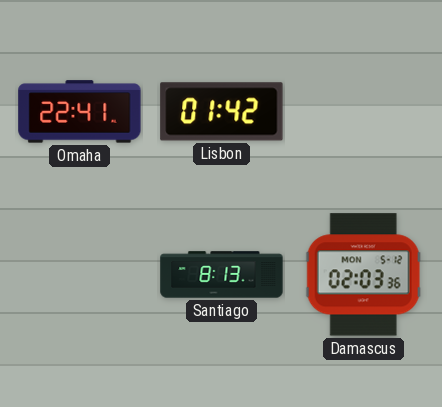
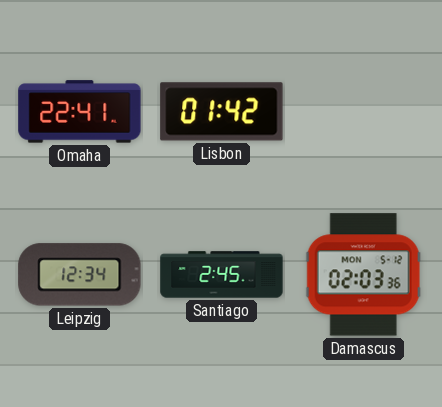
Leipzig: none -> 12:34
Santiago: 8:13 -> 2:45
